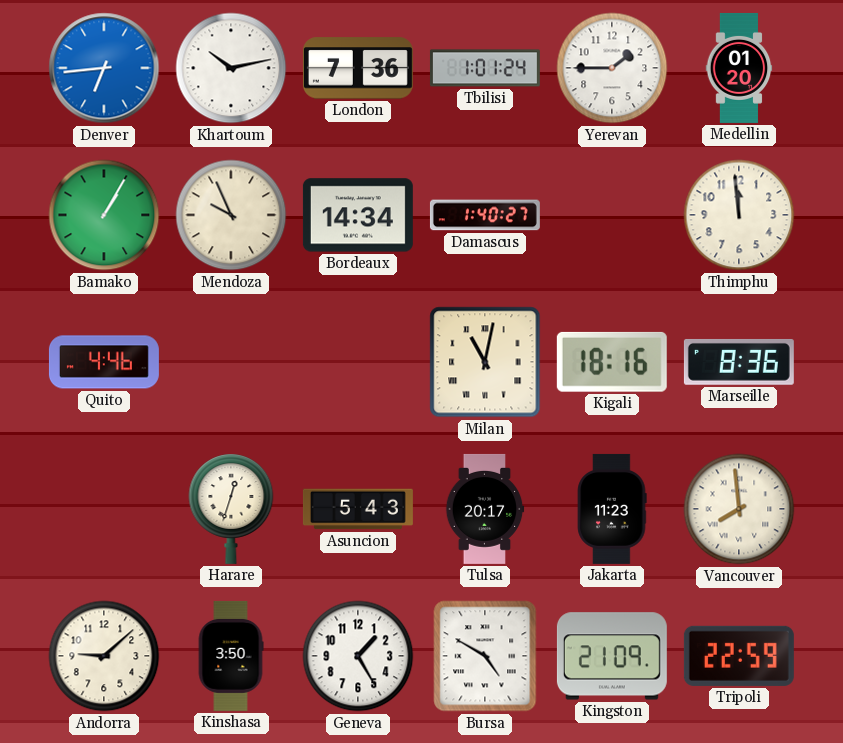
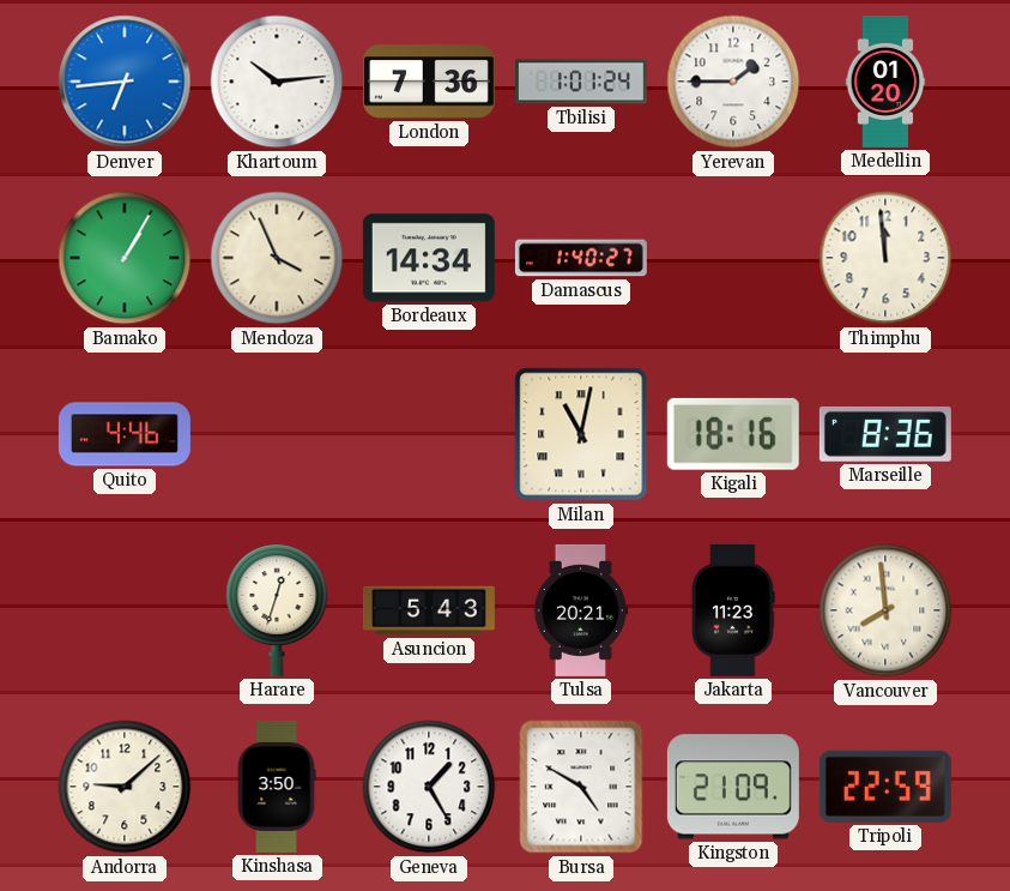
Khartoum: 10:13 -> 10:14
Mendoza: 9:56 -> 3:56
Tulsa: 20:17 -> 20:21
